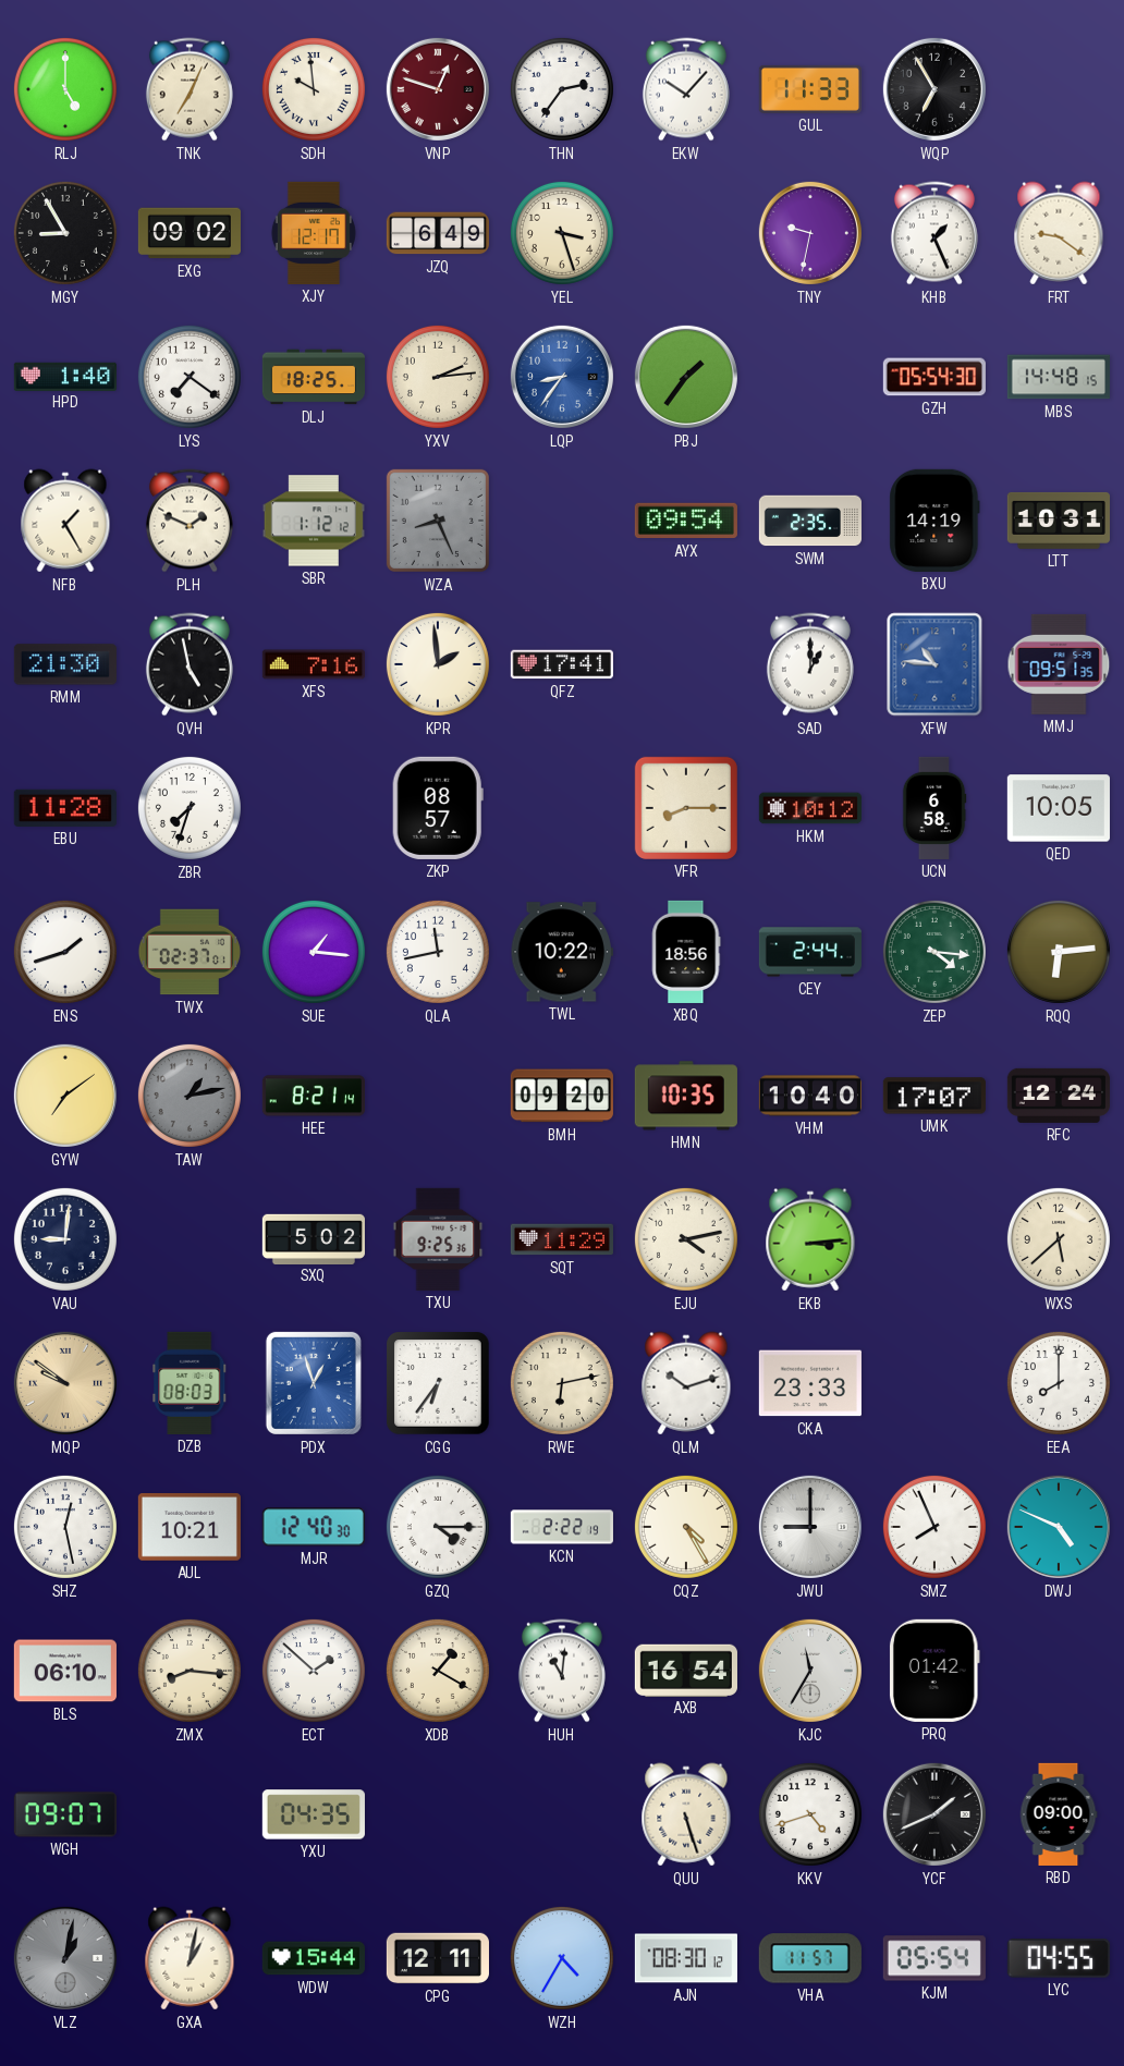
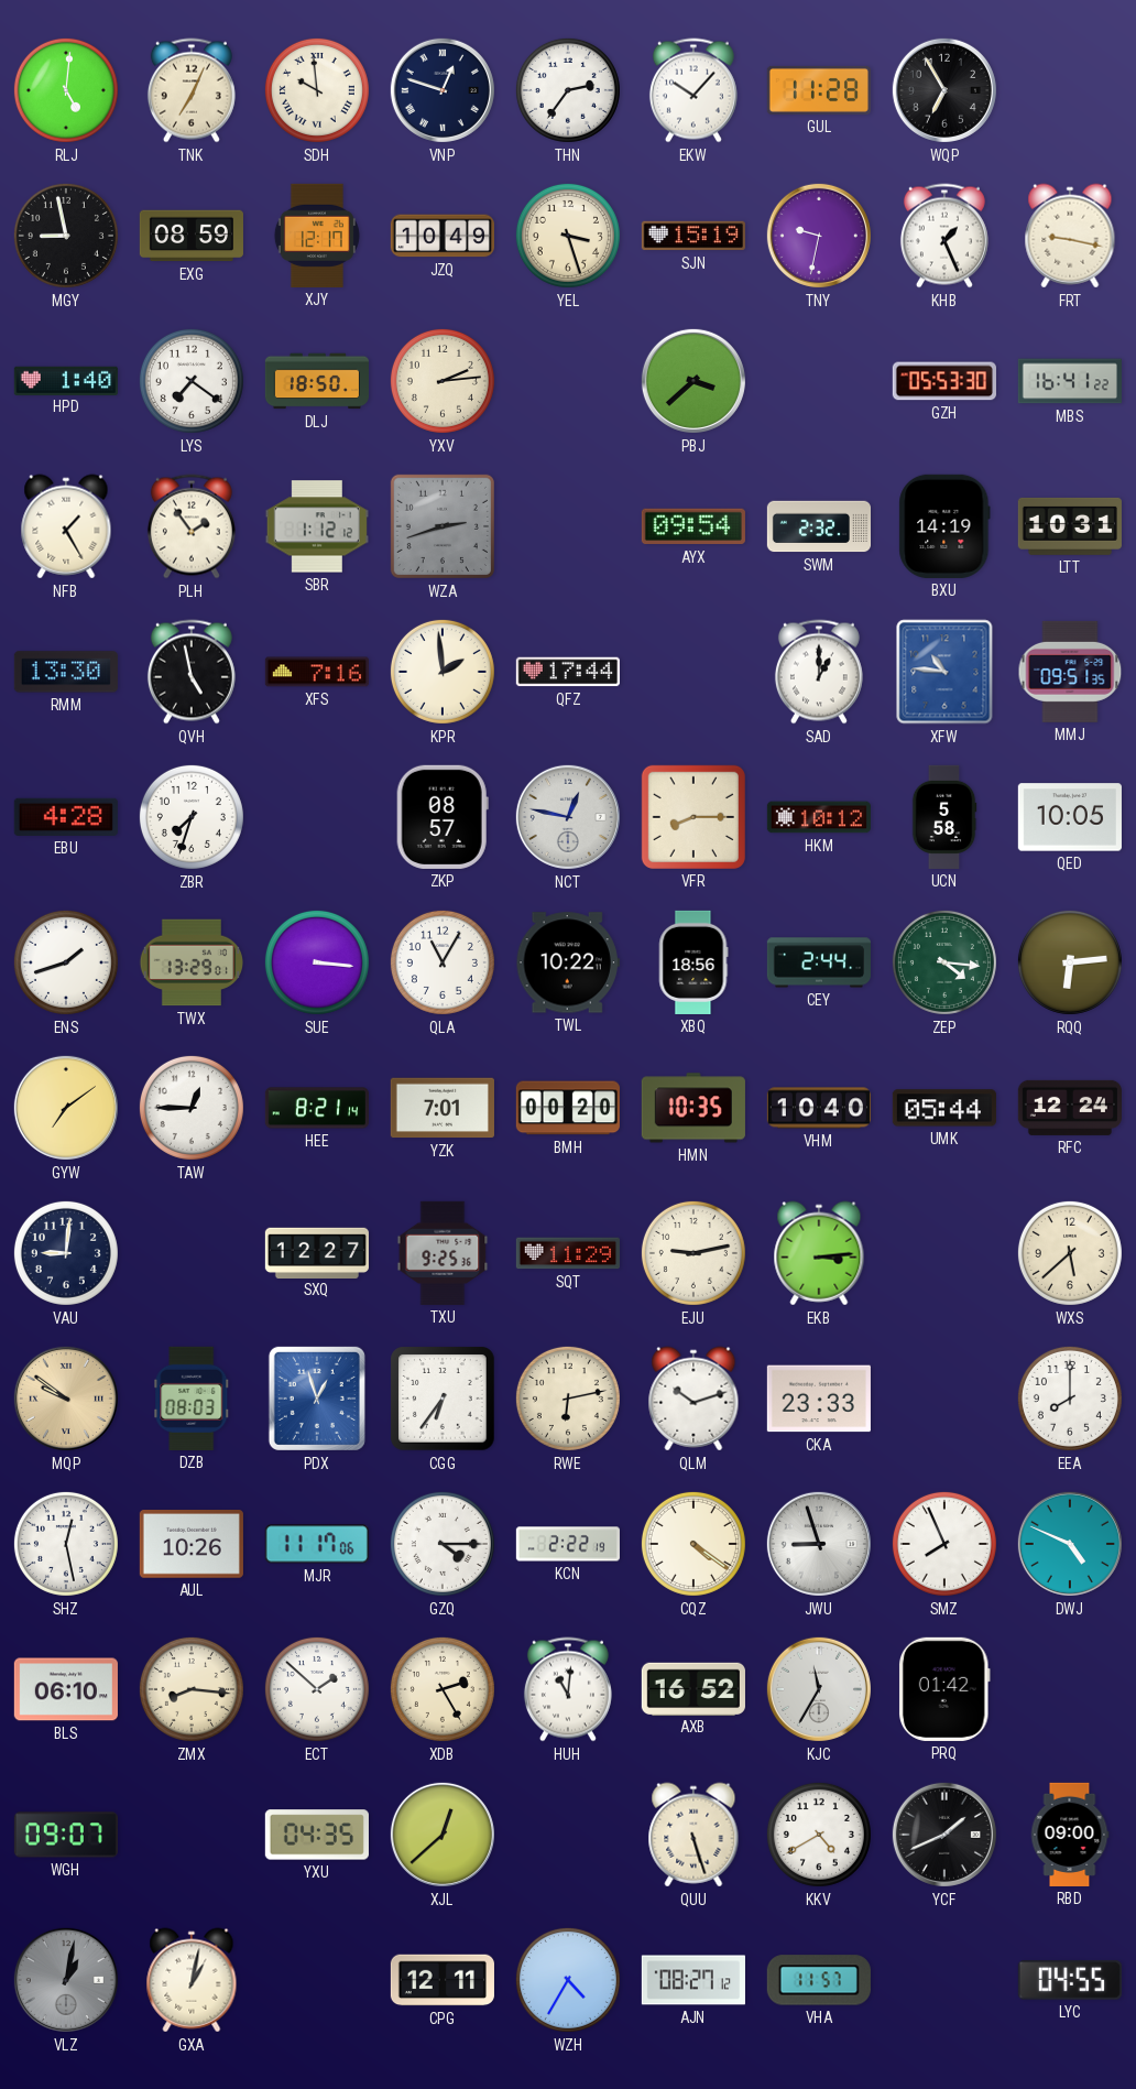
RLJ: 5:00 -> 5:01
VNP dial: burgundy -> navy
GUL: 11:33 -> 11:28
MGY: 8:55 -> 8:58
EXG: 09:02 -> 08:59
JZQ: 6:49 -> 10:49
SJN: none -> 15:19
FRT: 9:21 -> 9:17
DLJ: 18:25 -> 18:50
LQP: 8:36 -> none
PBJ: 1:36 -> 3:38
GZH: 05:54 -> 05:53
MBS: 14:48 -> 16:41
PLH: 1:49 -> 1:54
WZA: 8:26 -> 2:42
SWM: 2:35 -> 2:32
RMM: 21:30 -> 13:30
QFZ: 17:41 -> 17:44
EBU: 11:28 -> 4:28
NCT: none -> 12:47
UCN: 6:58 -> 5:58
TWX: 02:37 -> 13:29
SUE: 1:16 -> 3:16
QLA: 11:43 -> 11:05
TAW: 1:13 -> 12:45
TAW dial: grey -> white
YZK: none -> 7:01
BMH: 09:20 -> 00:20
UMK: 17:07 -> 05:44
SXQ: 5:02 -> 12:27
EJU: 4:13 -> 9:13
AUL: 10:21 -> 10:26
MJR: 12:40 -> 11:17
CQZ: 4:25 -> 4:21
JWU: 9:00 -> 8:57
XDB: 1:20 -> 2:25
AXB: 16:54 -> 16:52
XJL: none -> 12:38
KKV: 4:42 -> 4:40
WDW: 15:44 -> none
AJN: 08:30 -> 08:27
KJM: 05:54 -> none
